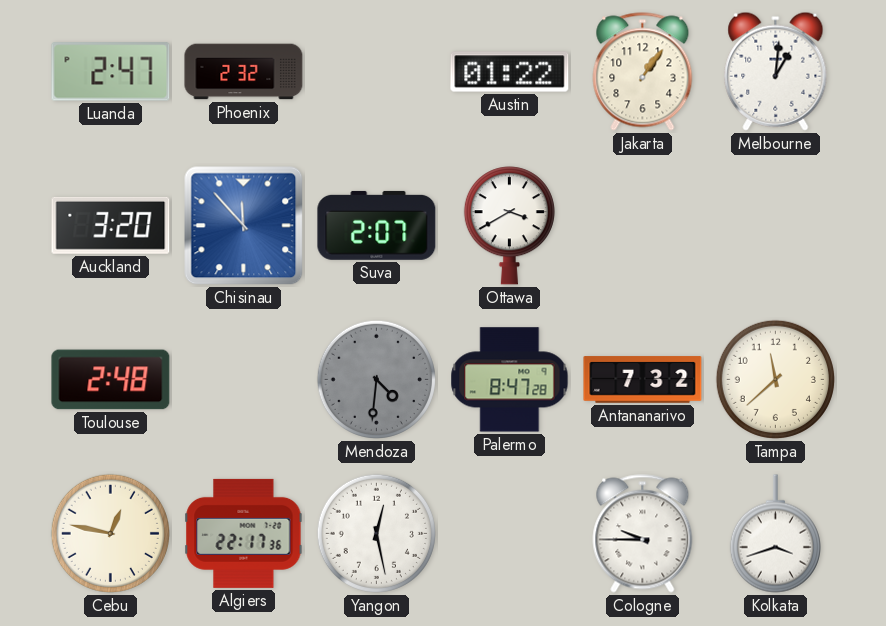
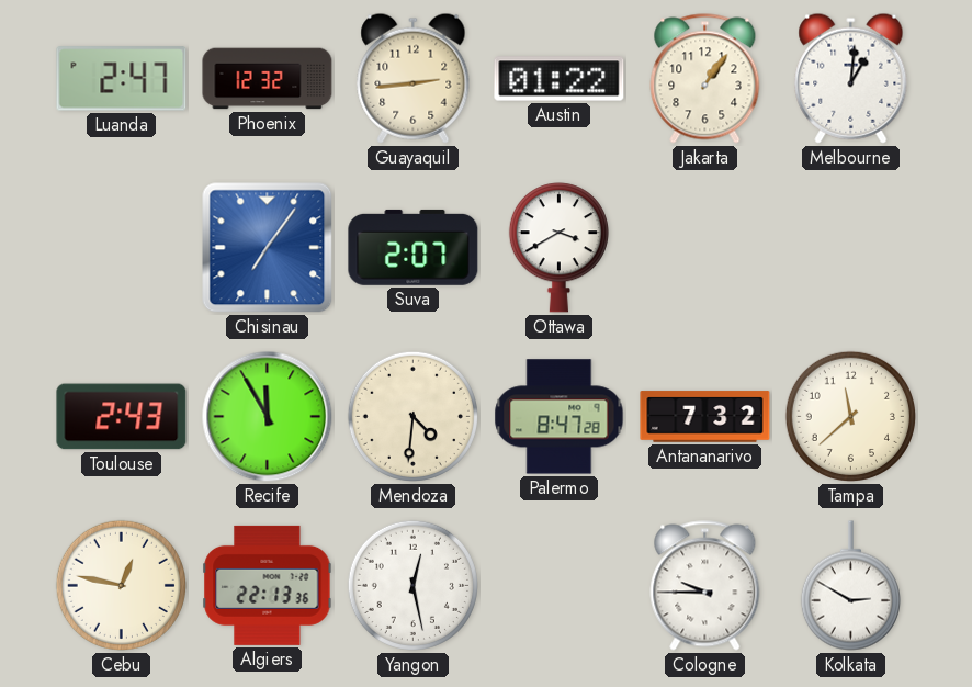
Phoenix: 2:32 -> 12:32
Guayaquil: none -> 2:44
Auckland: 3:20 -> none
Chisinau: 11:53 -> 7:06
Toulouse: 2:48 -> 2:43
Recife: none -> 11:55
Mendoza dial: grey -> cream
Algiers: 22:17 -> 22:13
Kolkata: 3:42 -> 2:50
